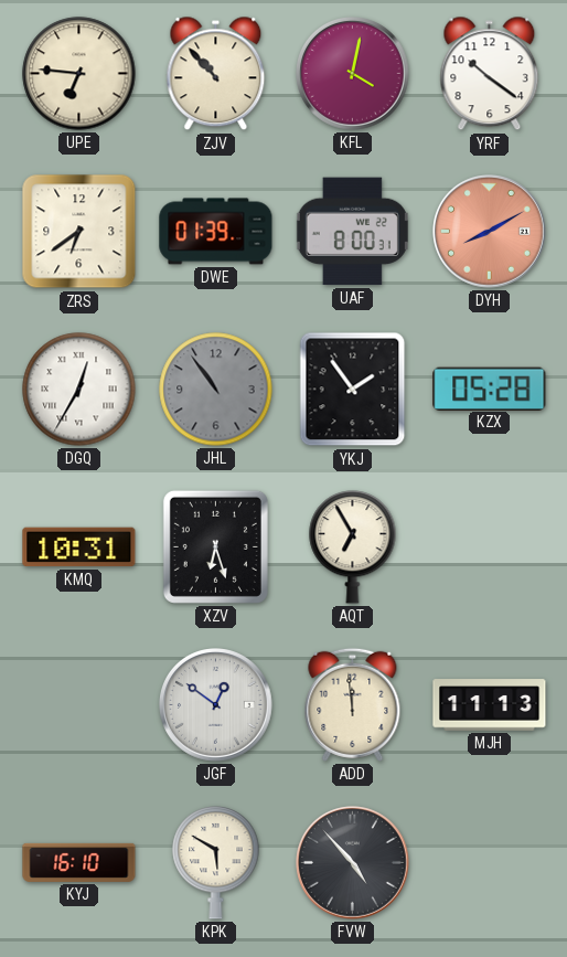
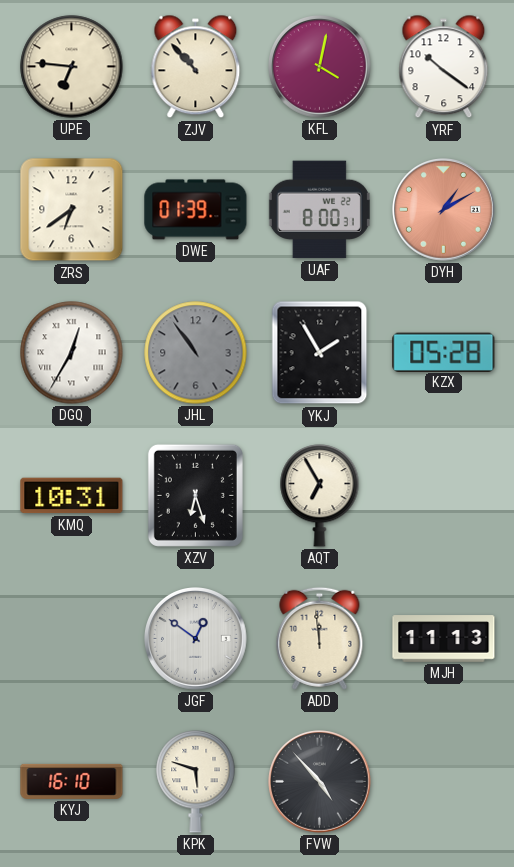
DYH: 8:10 -> 1:10
YKJ: 1:54 -> 1:55
KPK: 5:50 -> 5:48
